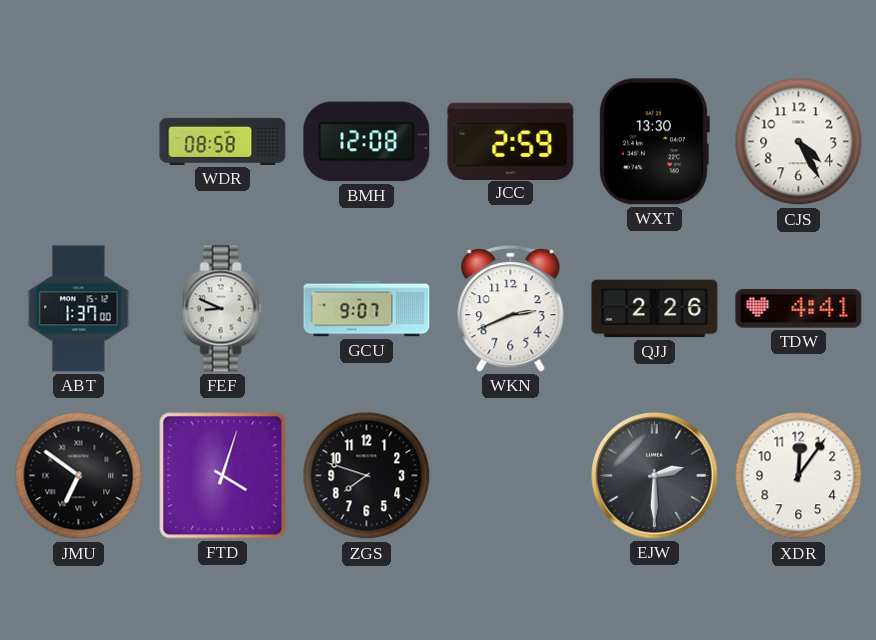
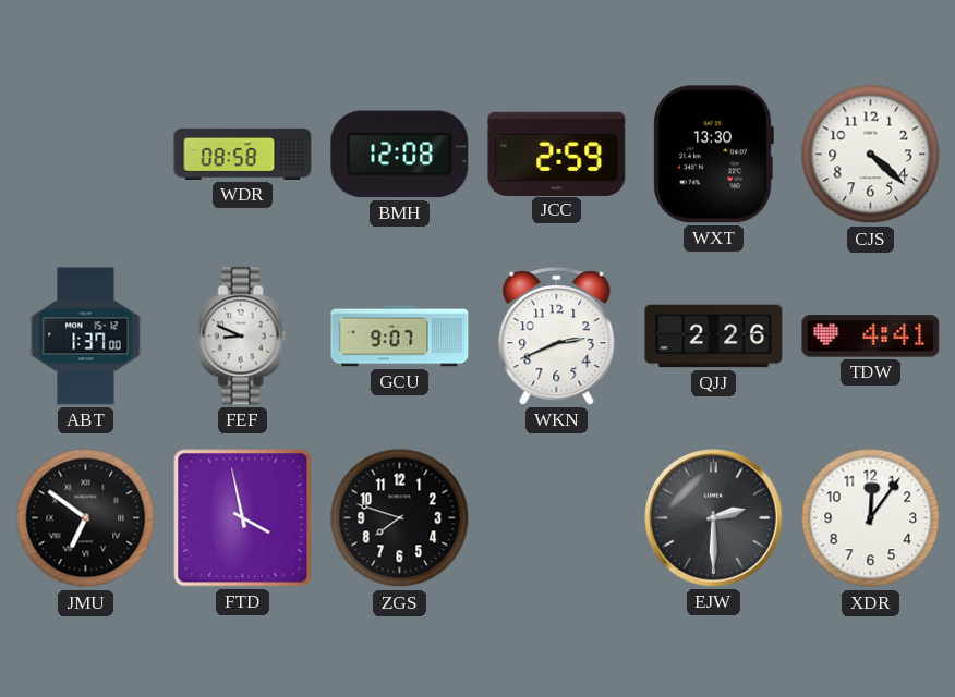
CJS: 4:25 -> 4:22
FTD: 4:03 -> 3:58
